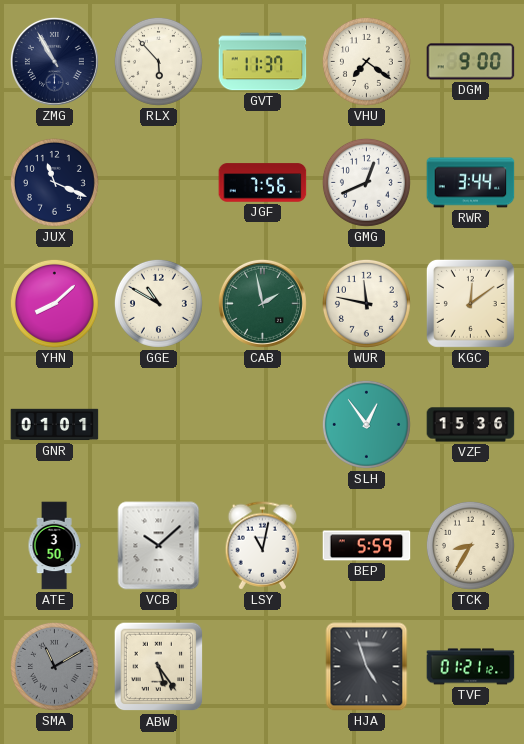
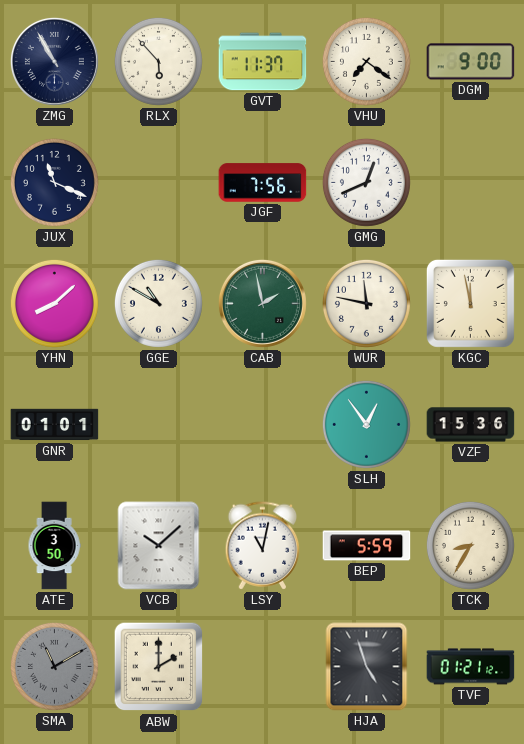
RWR: 3:44 -> none
KGC: 12:09 -> 11:58
ABW: 5:24 -> 2:00
